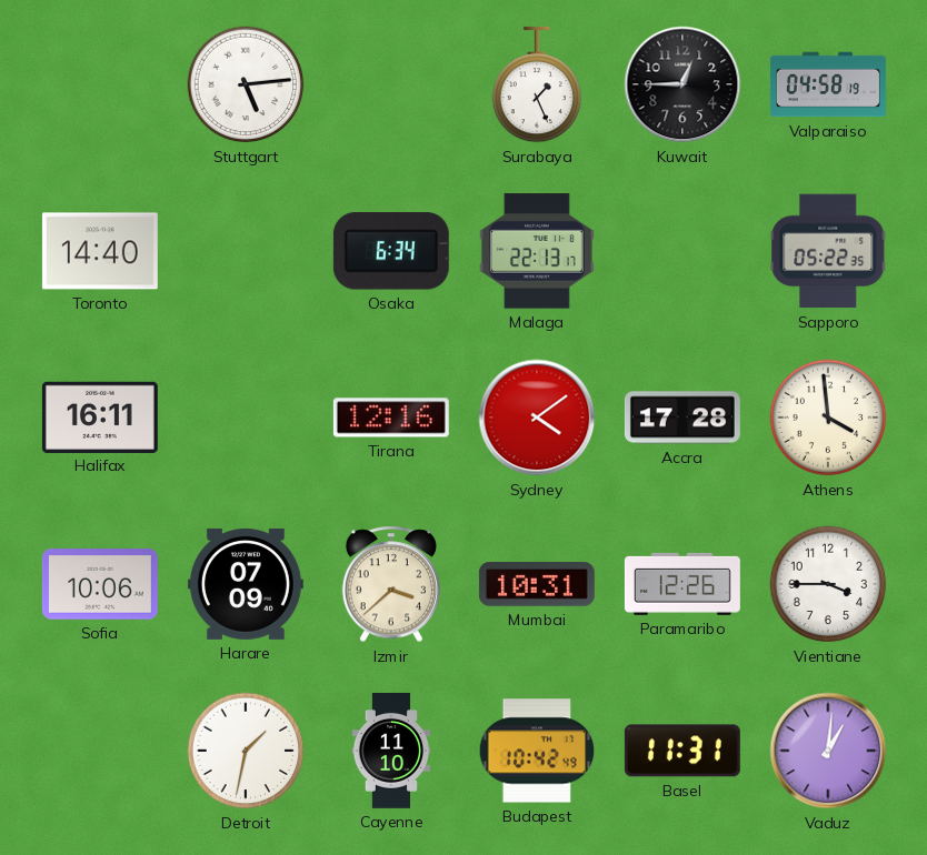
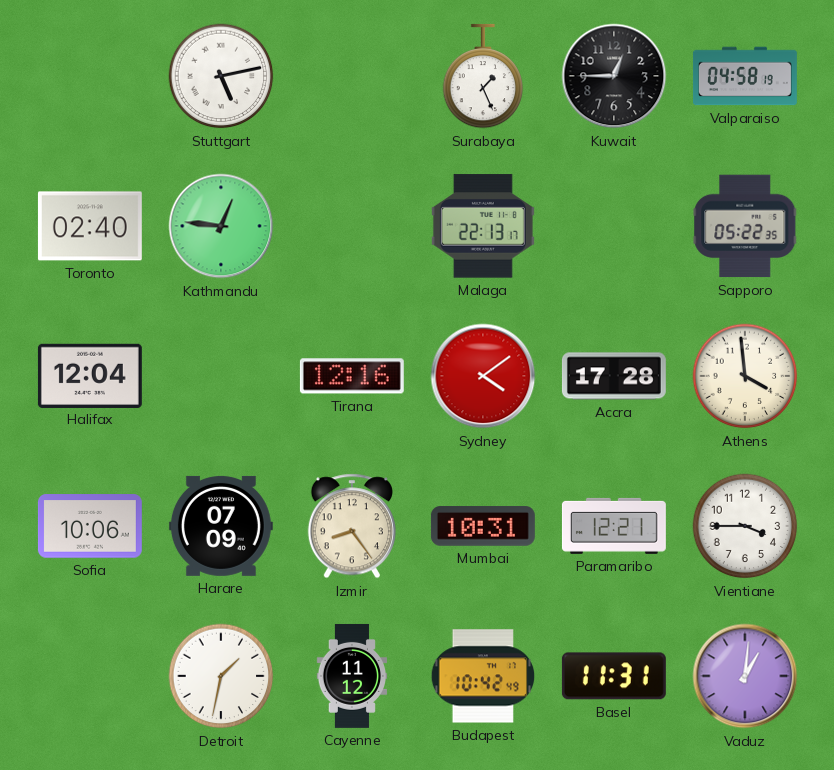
Stuttgart: 5:14 -> 5:13
Toronto: 14:40 -> 02:40
Kathmandu: none -> 12:46
Osaka: 6:34 -> none
Halifax: 16:11 -> 12:04
Izmir: 3:38 -> 8:24
Paramaribo: 12:26 -> 12:21
Cayenne: 11:10 -> 11:12
